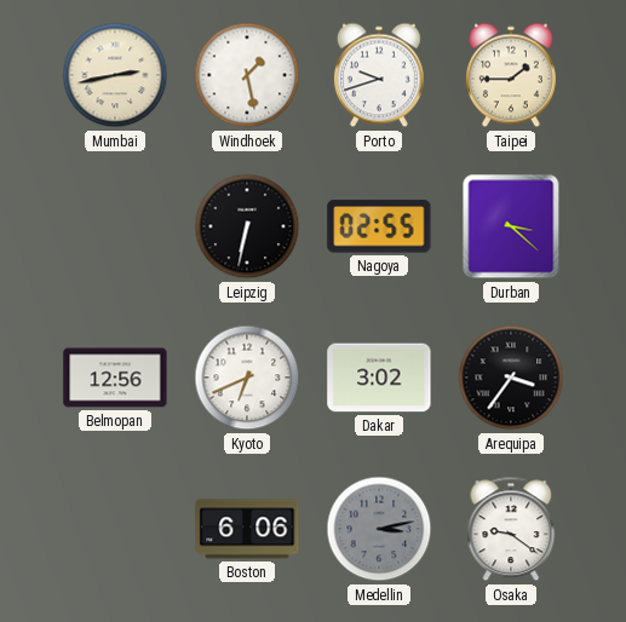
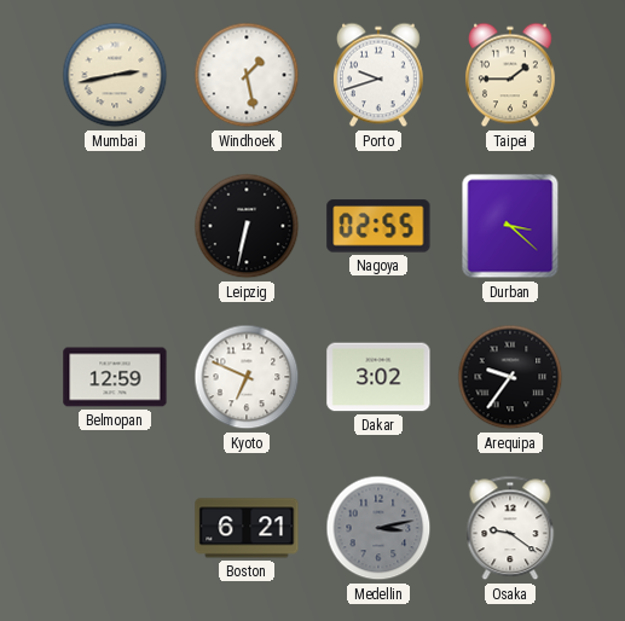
Belmopan: 12:56 -> 12:59
Kyoto: 6:41 -> 6:49
Arequipa: 3:36 -> 9:36
Boston: 6:06 -> 6:21
